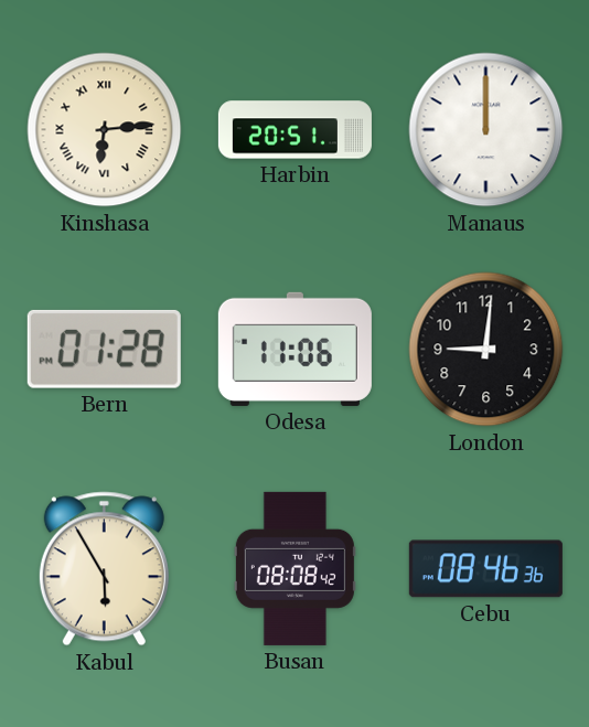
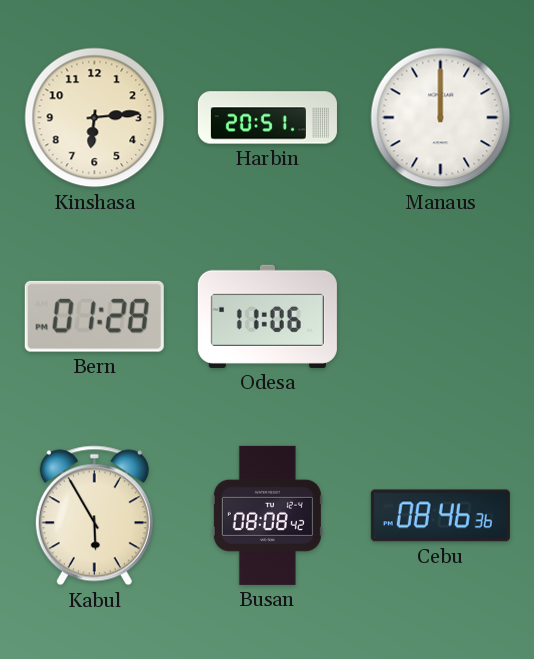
Kinshasa numerals: Roman -> Arabic
London: 9:01 -> none
